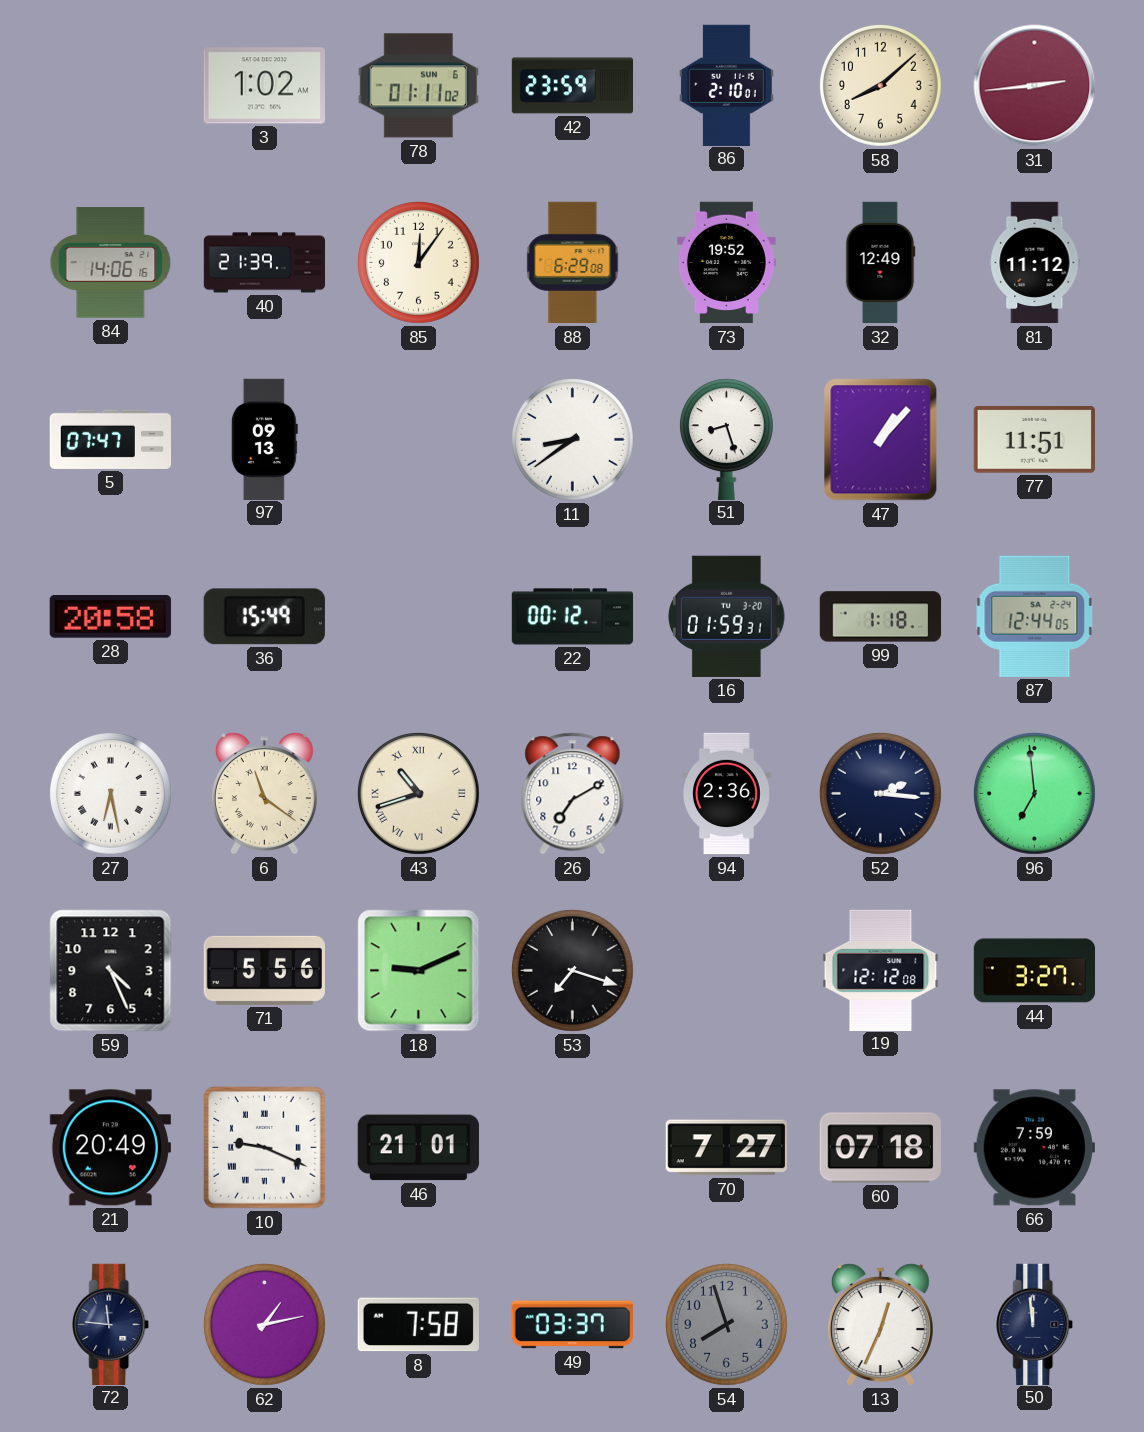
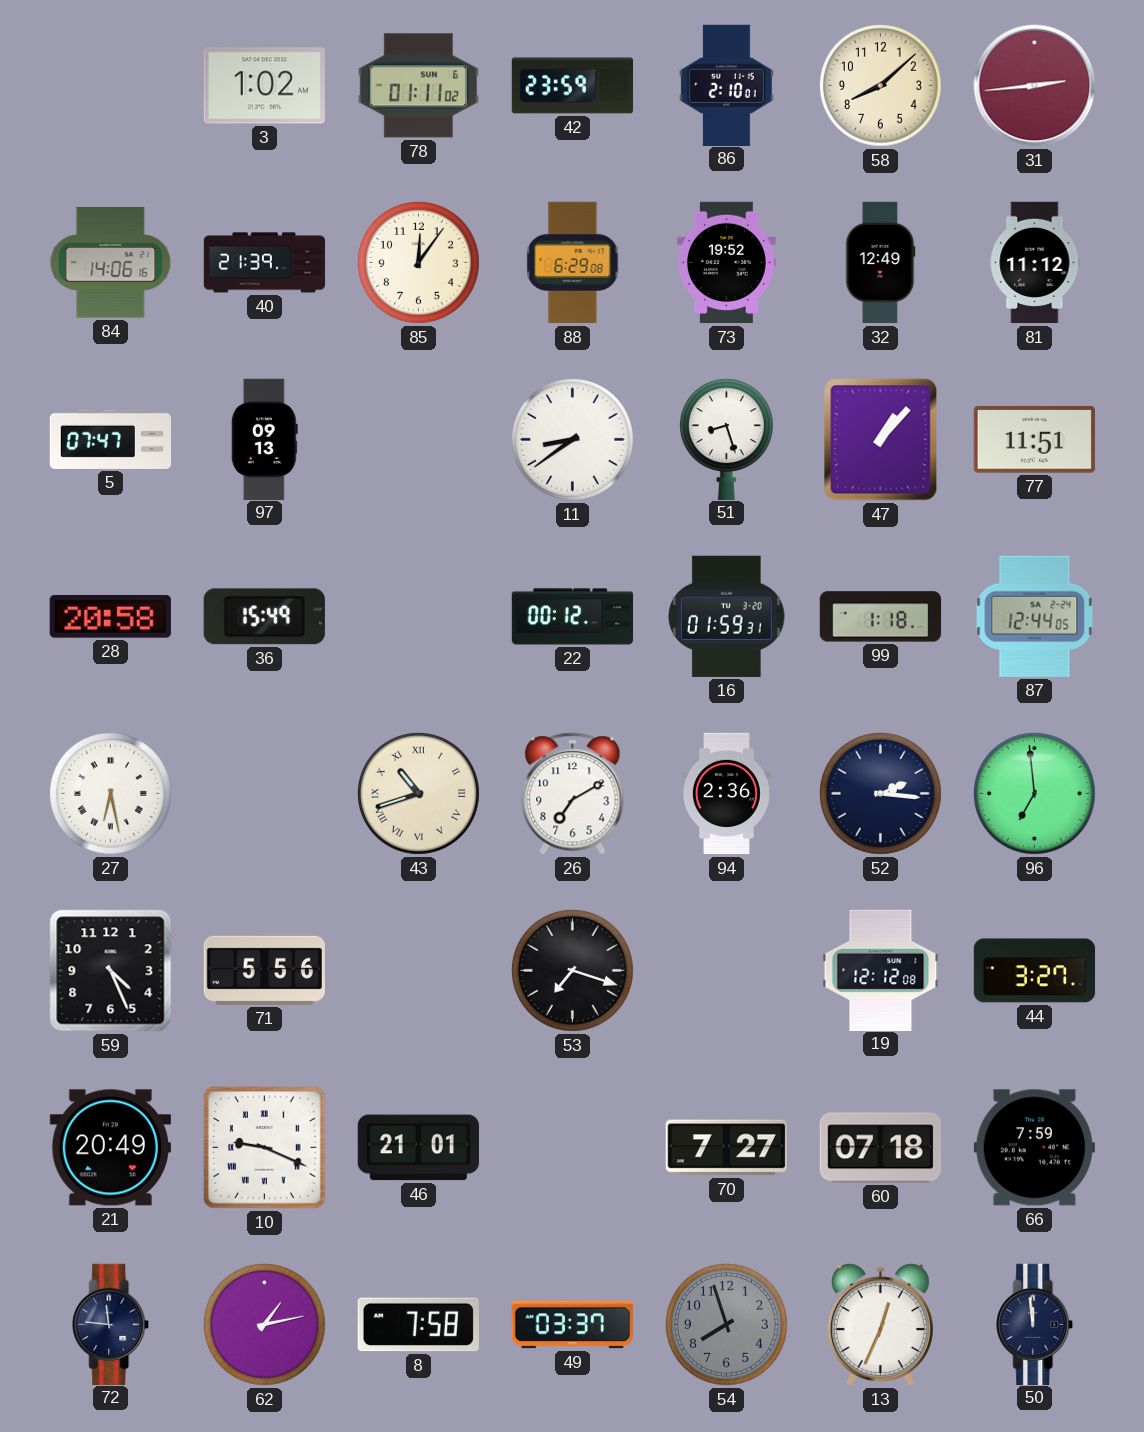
6: 11:21 -> none
18: 9:11 -> none
